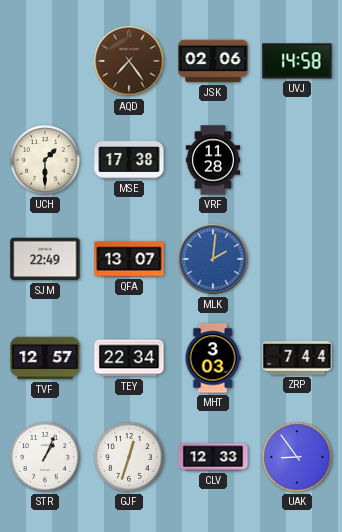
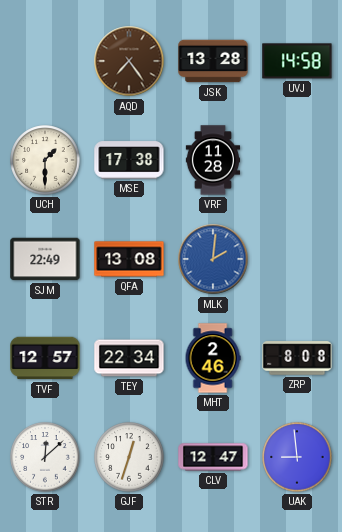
JSK: 02:06 -> 13:28
QFA: 13:07 -> 13:08
MHT: 3:03 -> 2:46
ZRP: 7:44 -> 8:08
STR: 1:04 -> 12:08
CLV: 12:33 -> 12:47
UAK: 8:54 -> 8:59
